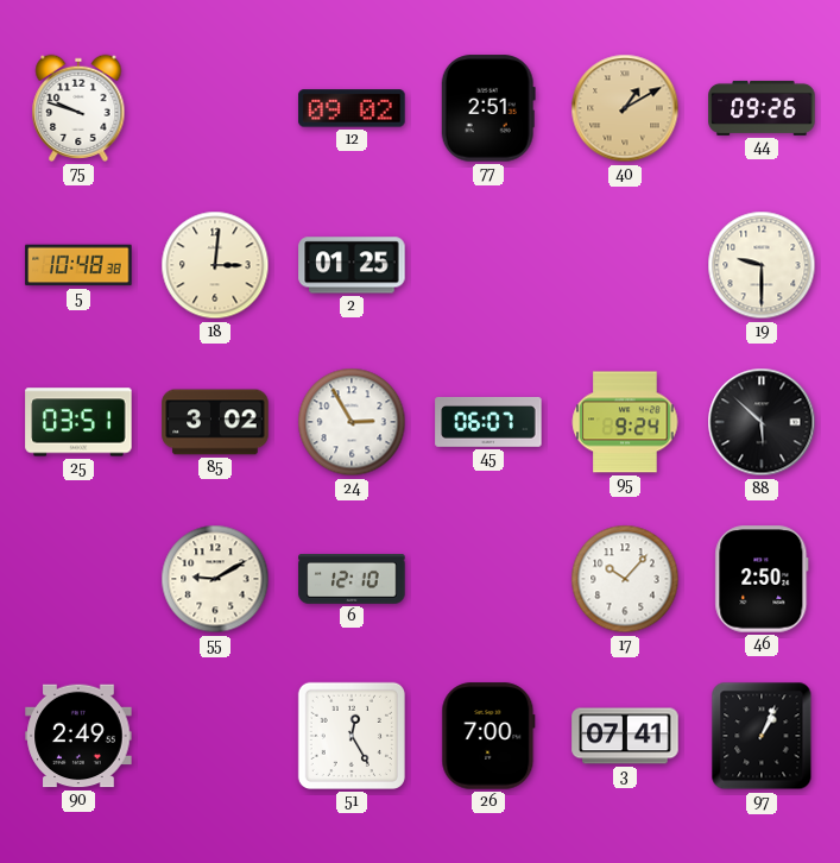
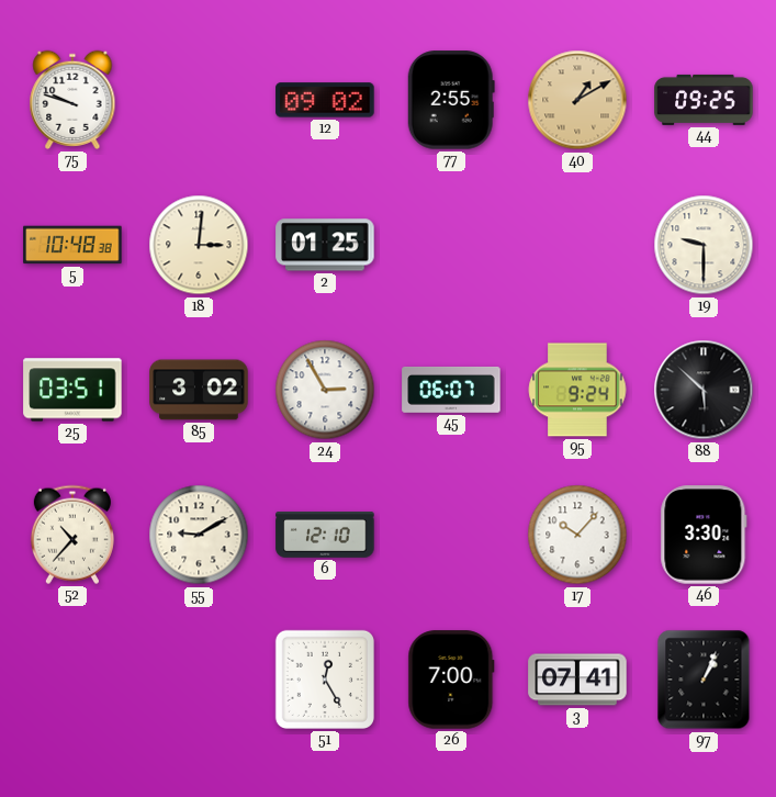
77: 2:51 -> 2:55
44: 09:26 -> 09:25
52: none -> 10:37
46: 2:50 -> 3:30
90: 2:49 -> none
